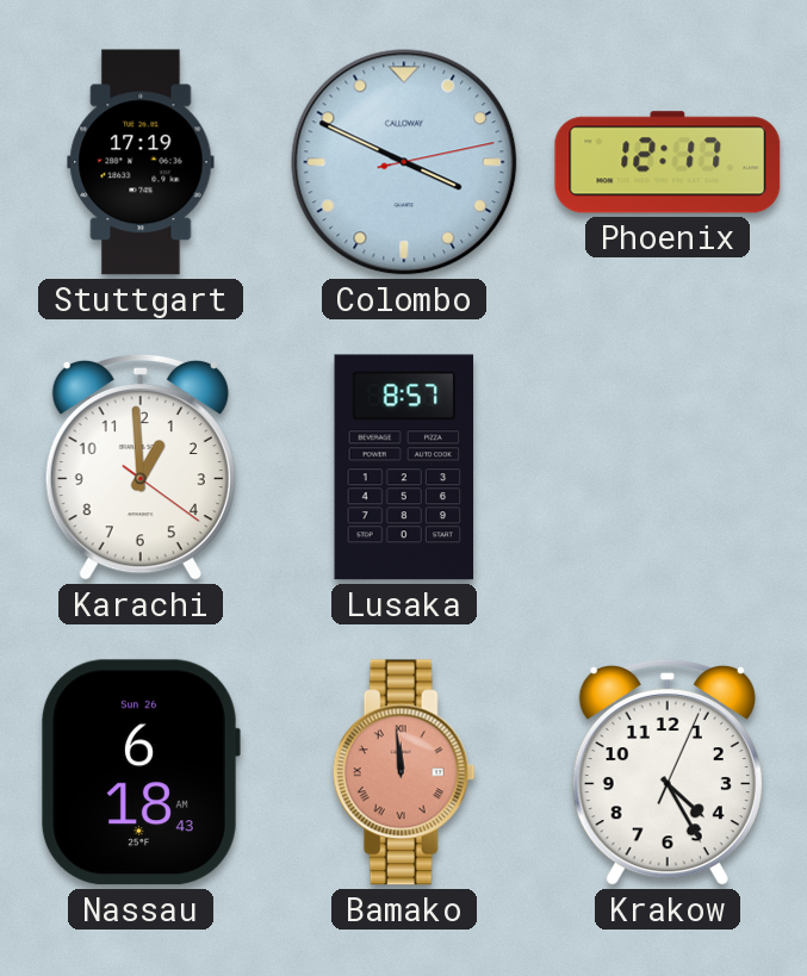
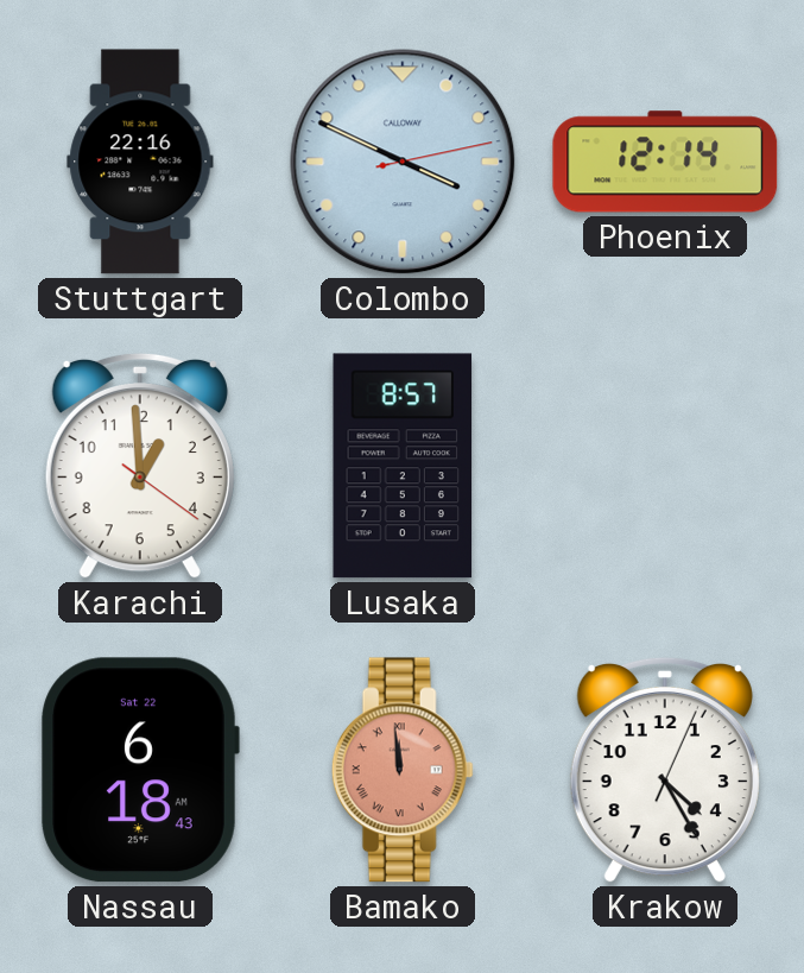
Stuttgart: 17:19 -> 22:16
Phoenix: 12:17 -> 12:14
Nassau date: Sun 26 -> Sat 22
